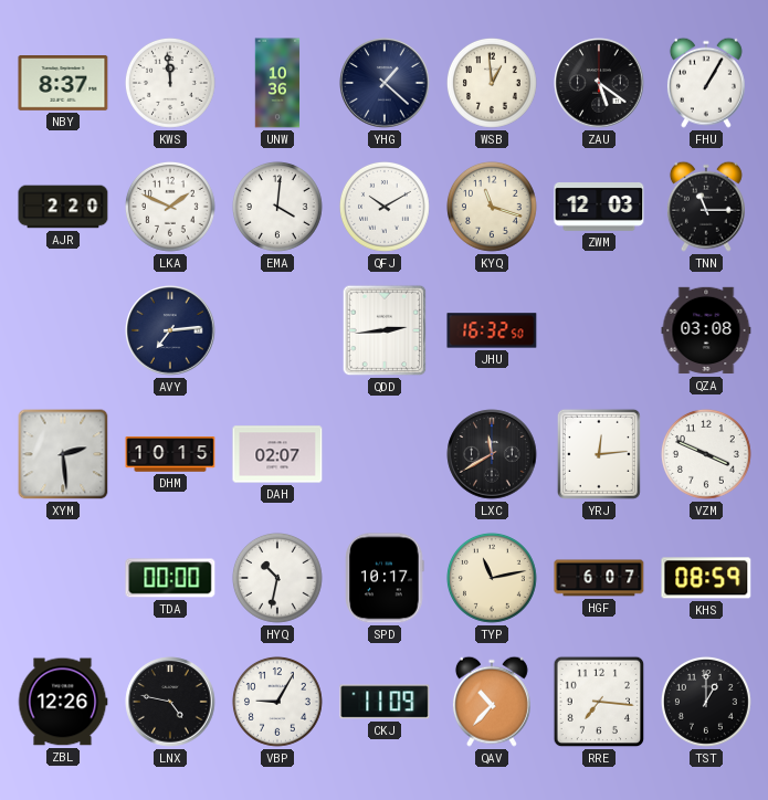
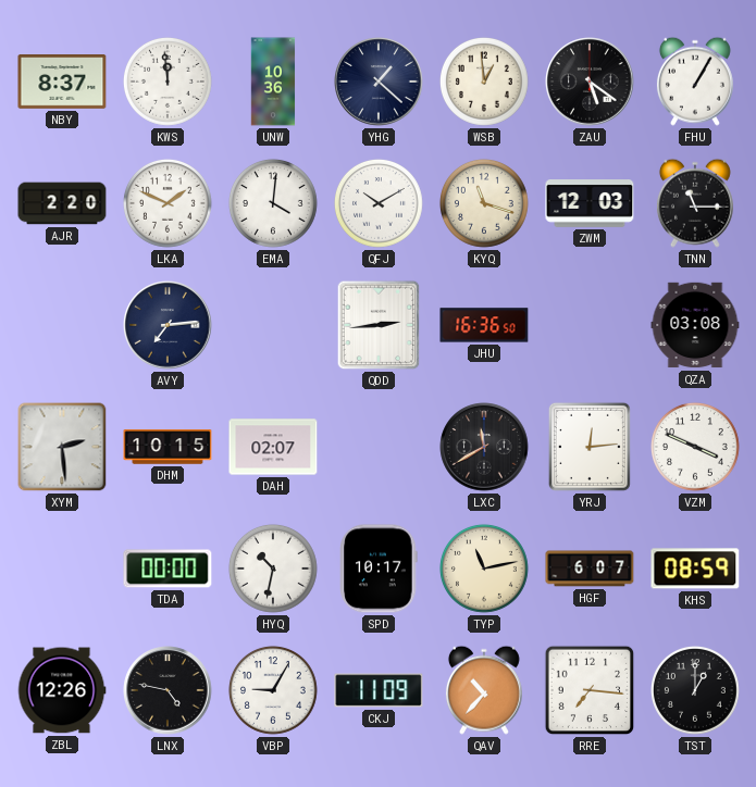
JHU: 16:32 -> 16:36
